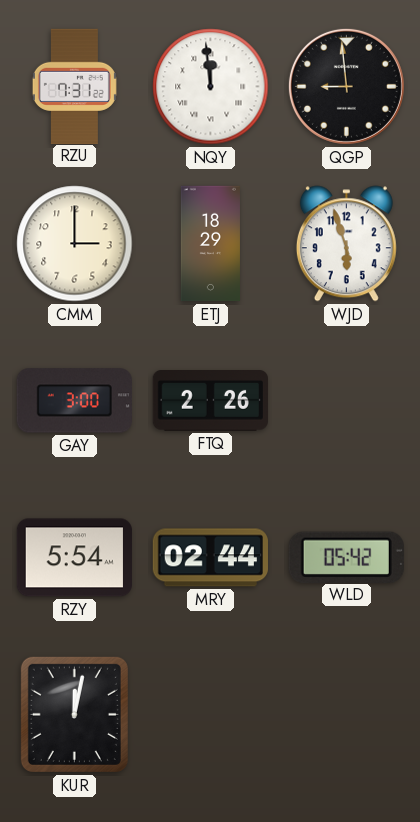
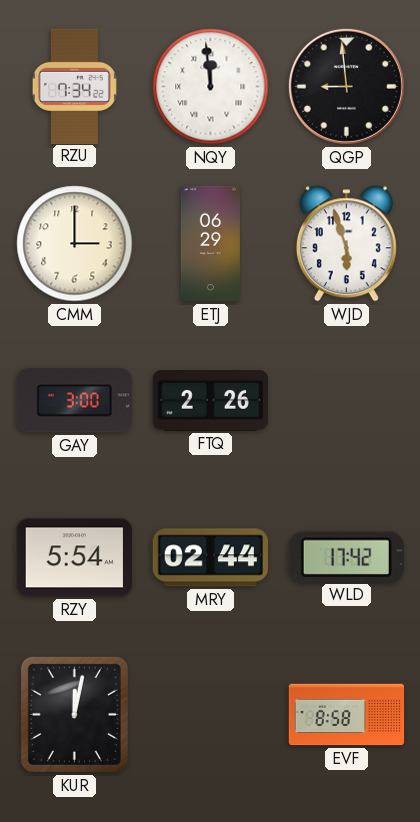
RZU: 7:31 -> 7:34
ETJ: 18:29 -> 06:29
WLD: 05:42 -> 17:42
EVF: none -> 8:58
